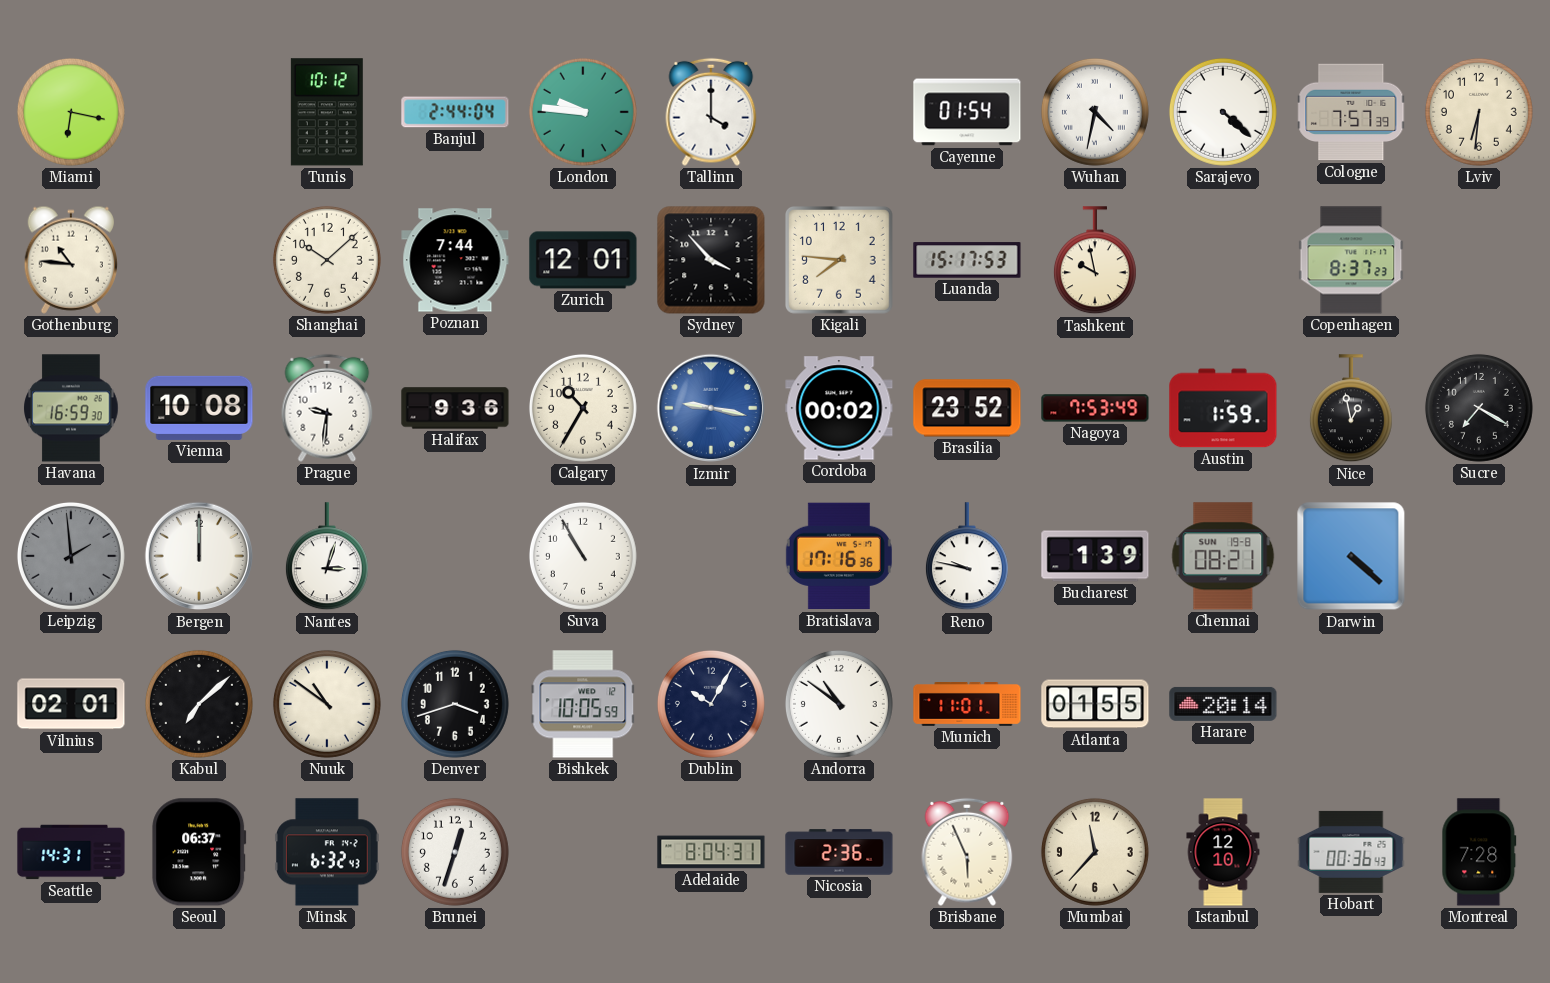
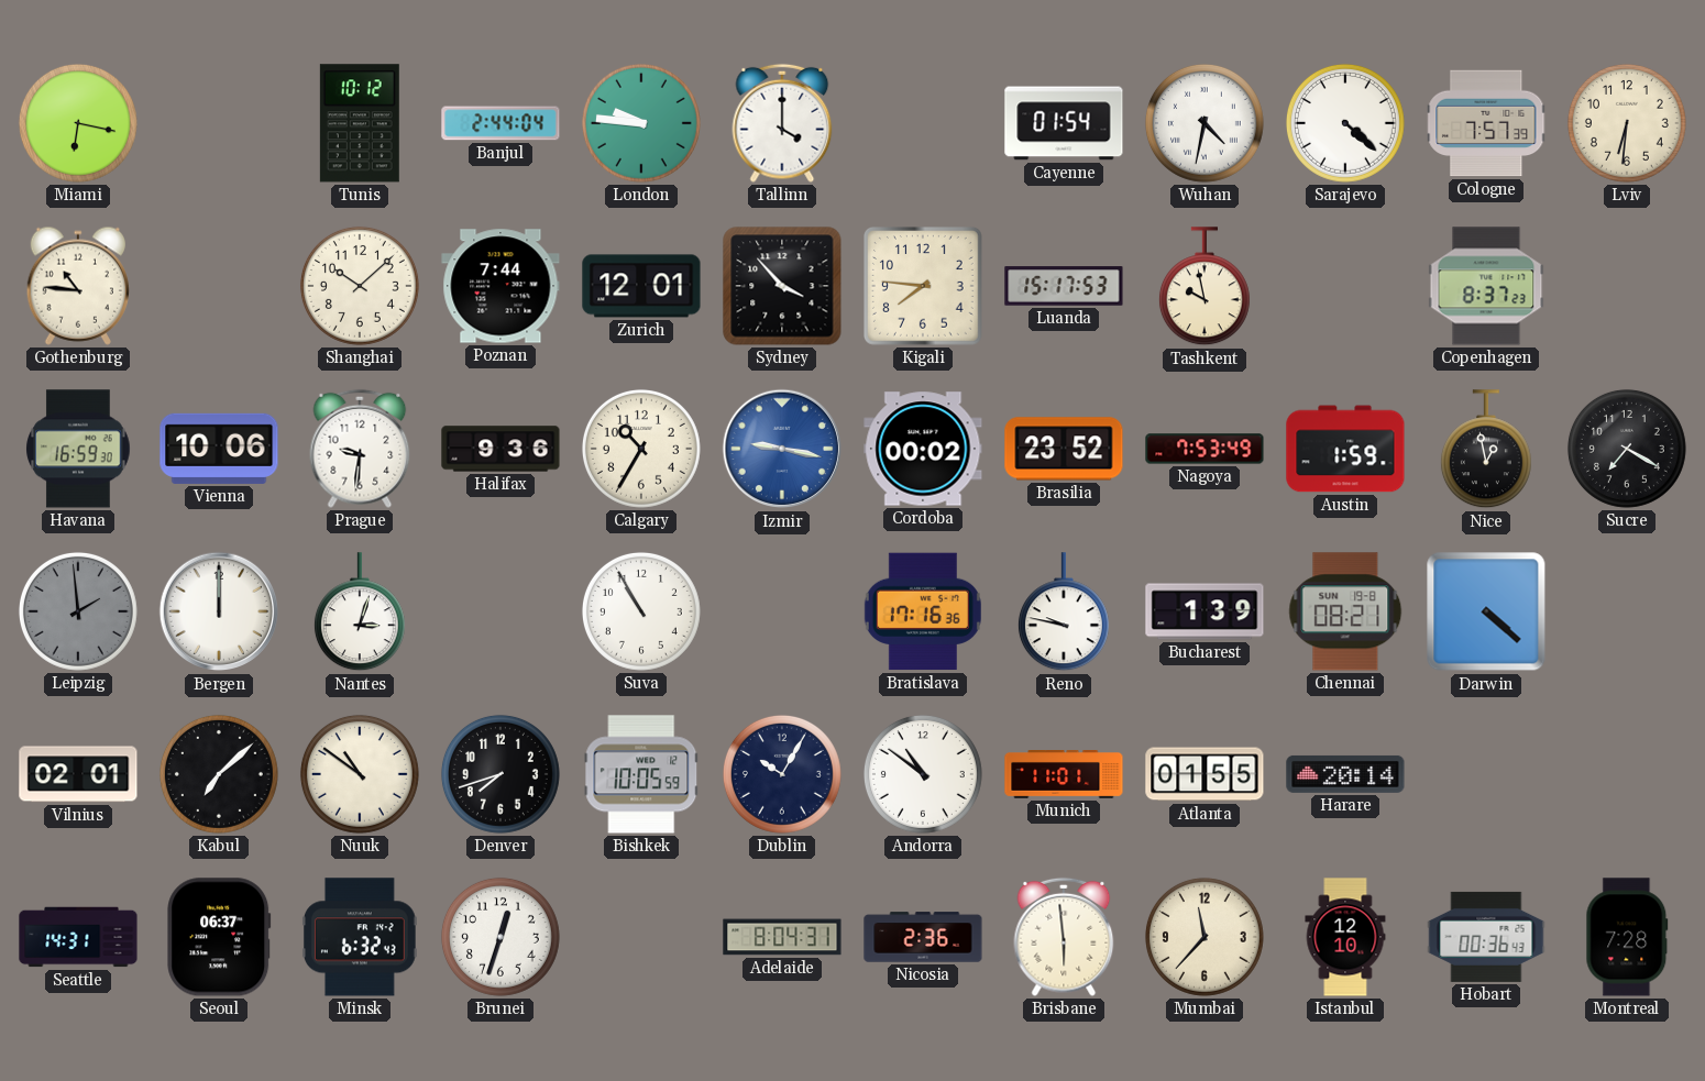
Vienna: 10:08 -> 10:06
Denver: 3:42 -> 7:42
Brisbane: 5:56 -> 5:59
